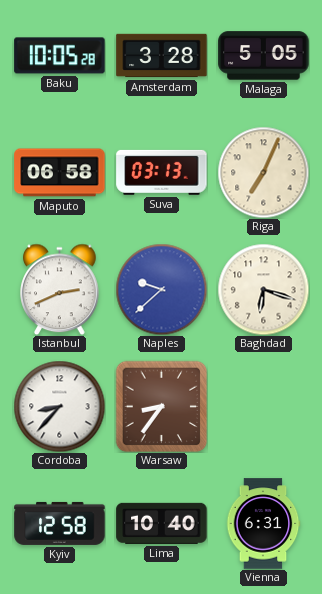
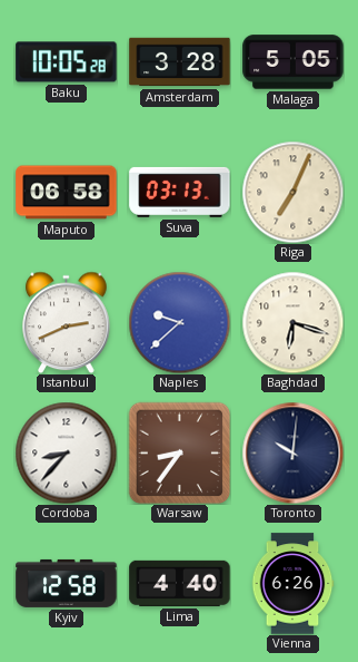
Toronto: none -> 10:01
Lima: 10:40 -> 4:40
Vienna: 6:31 -> 6:26
